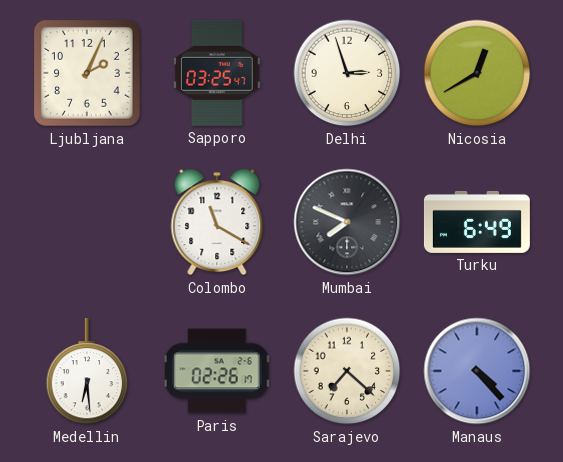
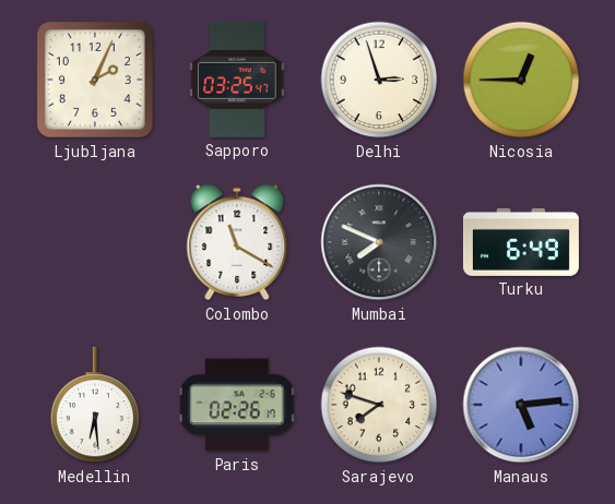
Nicosia: 12:40 -> 12:45
Sarajevo: 7:22 -> 7:48
Manaus: 4:23 -> 5:14
